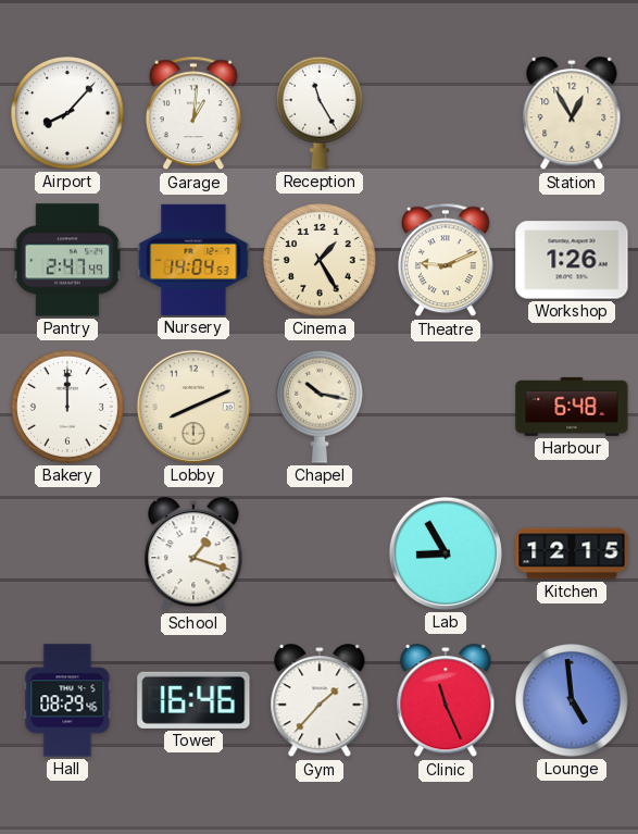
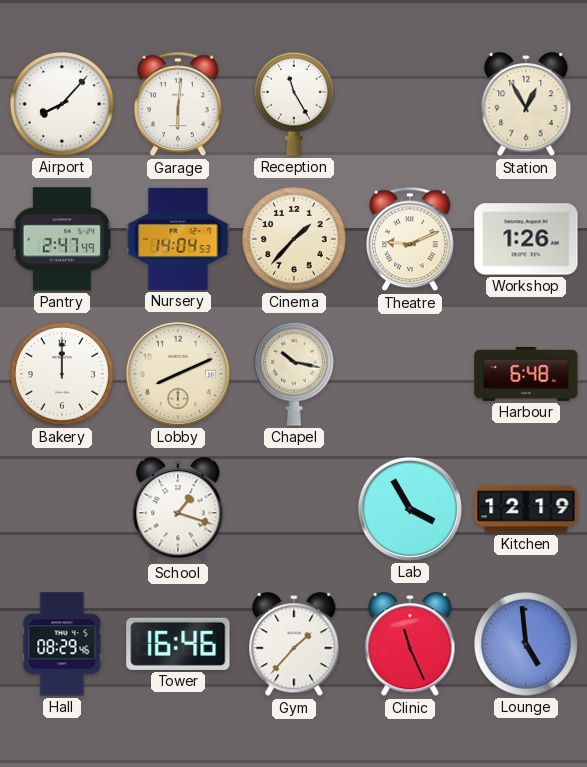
Garage: 1:01 -> 6:01
Cinema: 1:25 -> 1:37
Lab: 8:55 -> 3:55
Kitchen: 12:15 -> 12:19
